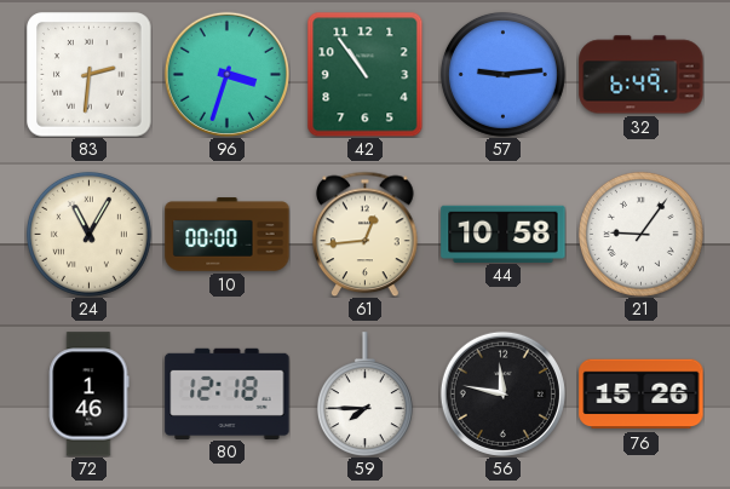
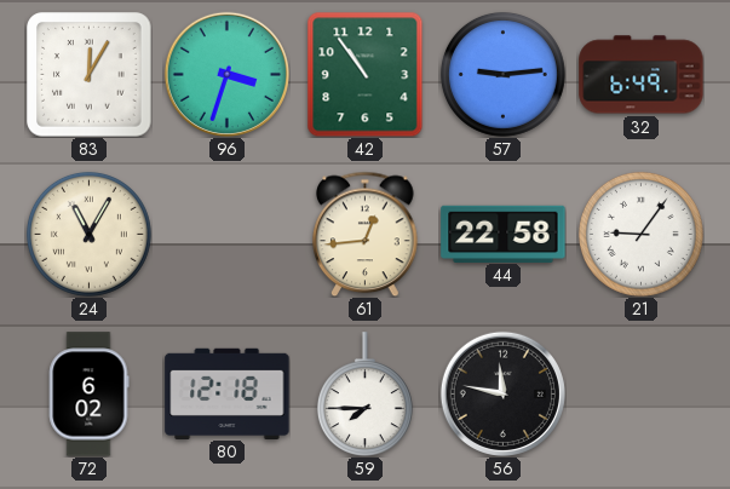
83: 2:31 -> 12:05
10: 00:00 -> none
44: 10:58 -> 22:58
72: 1:46 -> 6:02
76: 15:26 -> none
